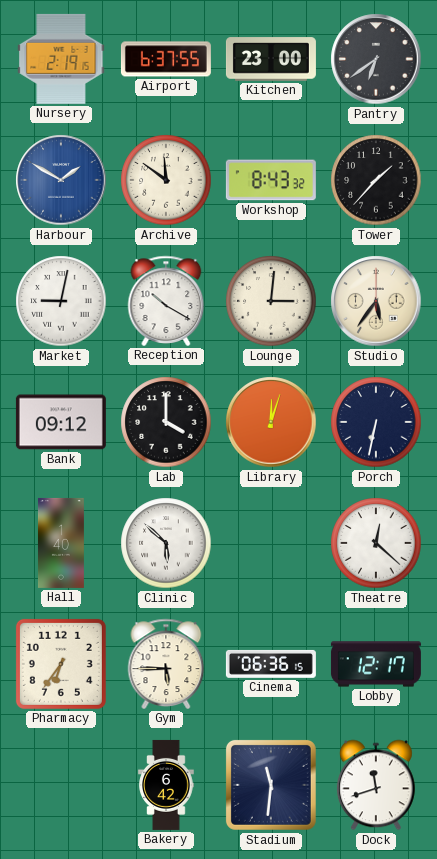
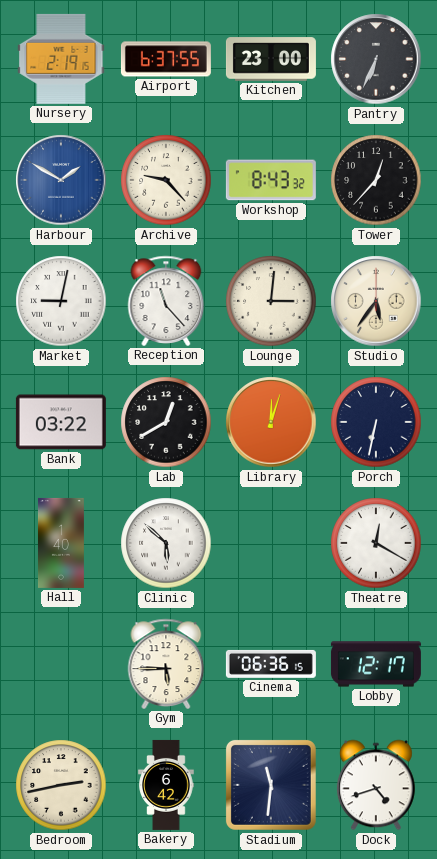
Pantry: 6:39 -> 6:34
Archive: 11:51 -> 9:23
Tower: 1:37 -> 12:37
Reception: 10:20 -> 11:23
Bank: 09:12 -> 03:22
Lab: 4:00 -> 12:40
Theatre: 12:22 -> 12:20
Pharmacy: 6:36 -> none
Bedroom: none -> 2:43
Dock: 11:42 -> 4:42
